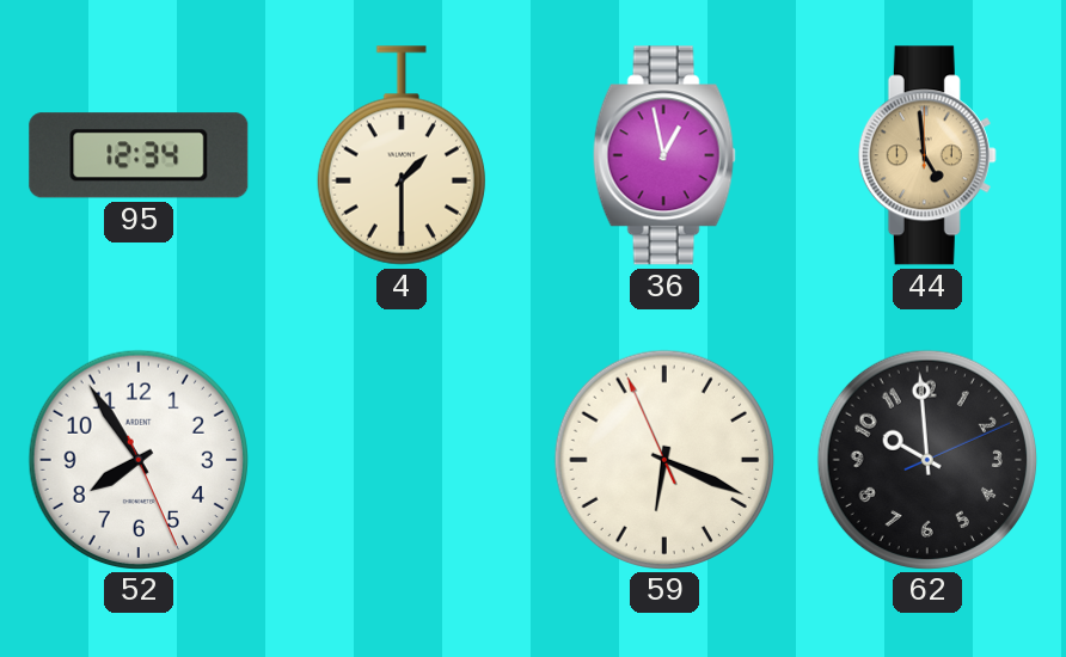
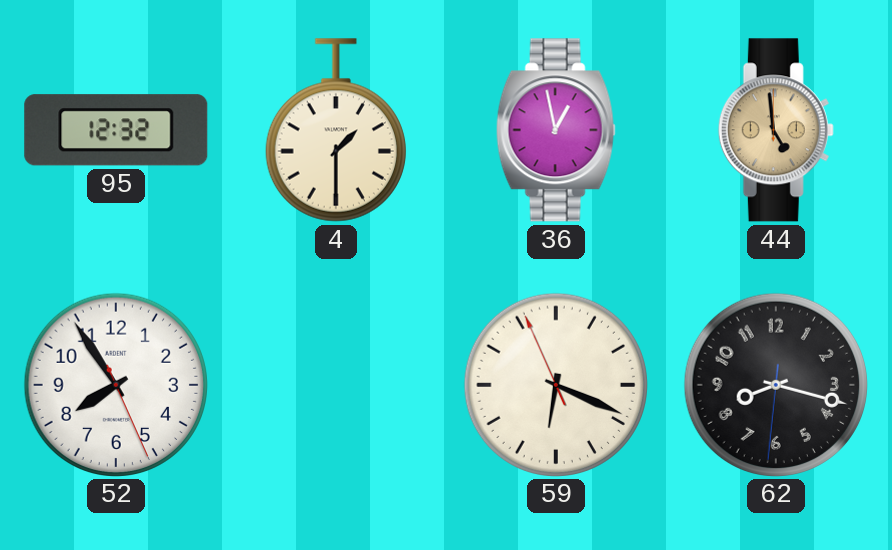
95: 12:34 -> 12:32
62: 9:59 -> 8:17
